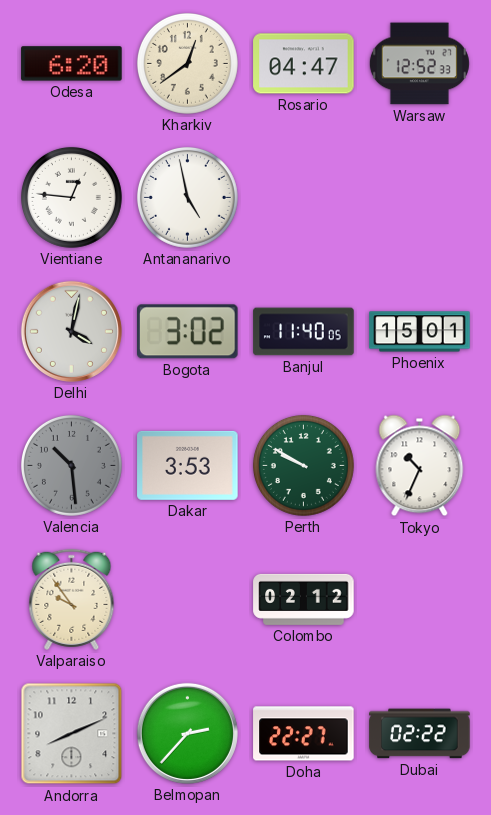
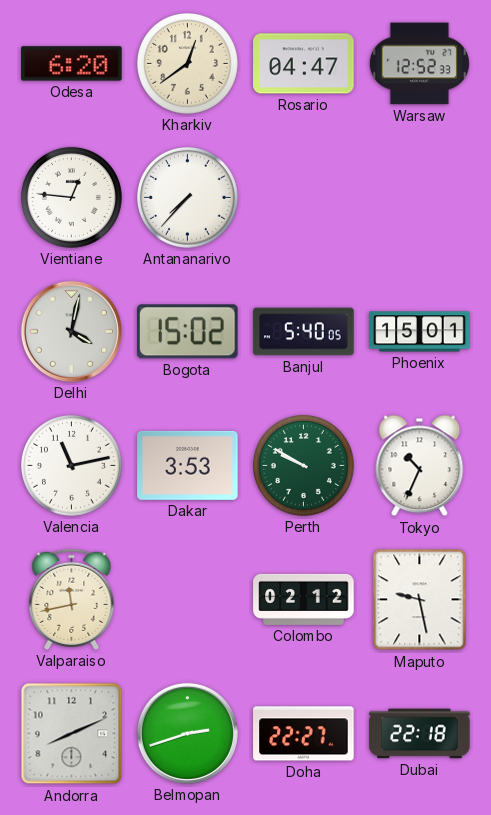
Antananarivo: 4:58 -> 7:37
Bogota: 3:02 -> 15:02
Banjul: 11:40 -> 5:40
Valencia: 10:29 -> 11:13
Valencia dial: grey -> white
Valparaiso: 9:54 -> 11:43
Maputo: none -> 9:28
Belmopan: 2:37 -> 2:42
Dubai: 02:22 -> 22:18
